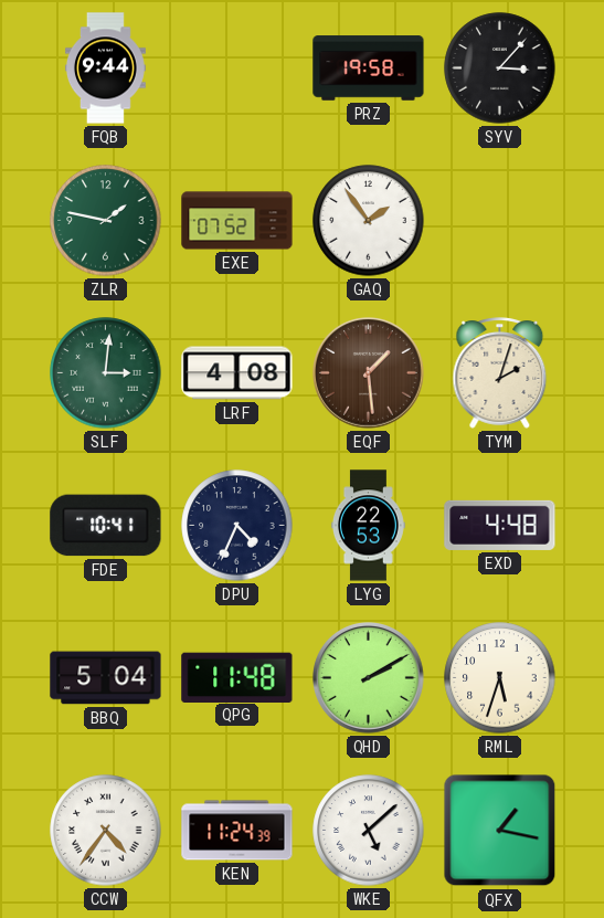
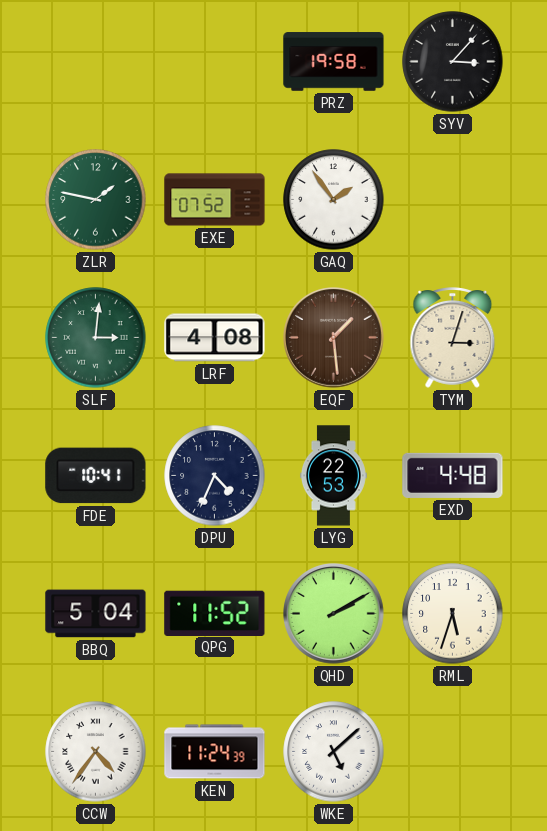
FQB: 9:44 -> none
TYM: 2:03 -> 3:03
QPG: 11:48 -> 11:52
QFX: 1:17 -> none
